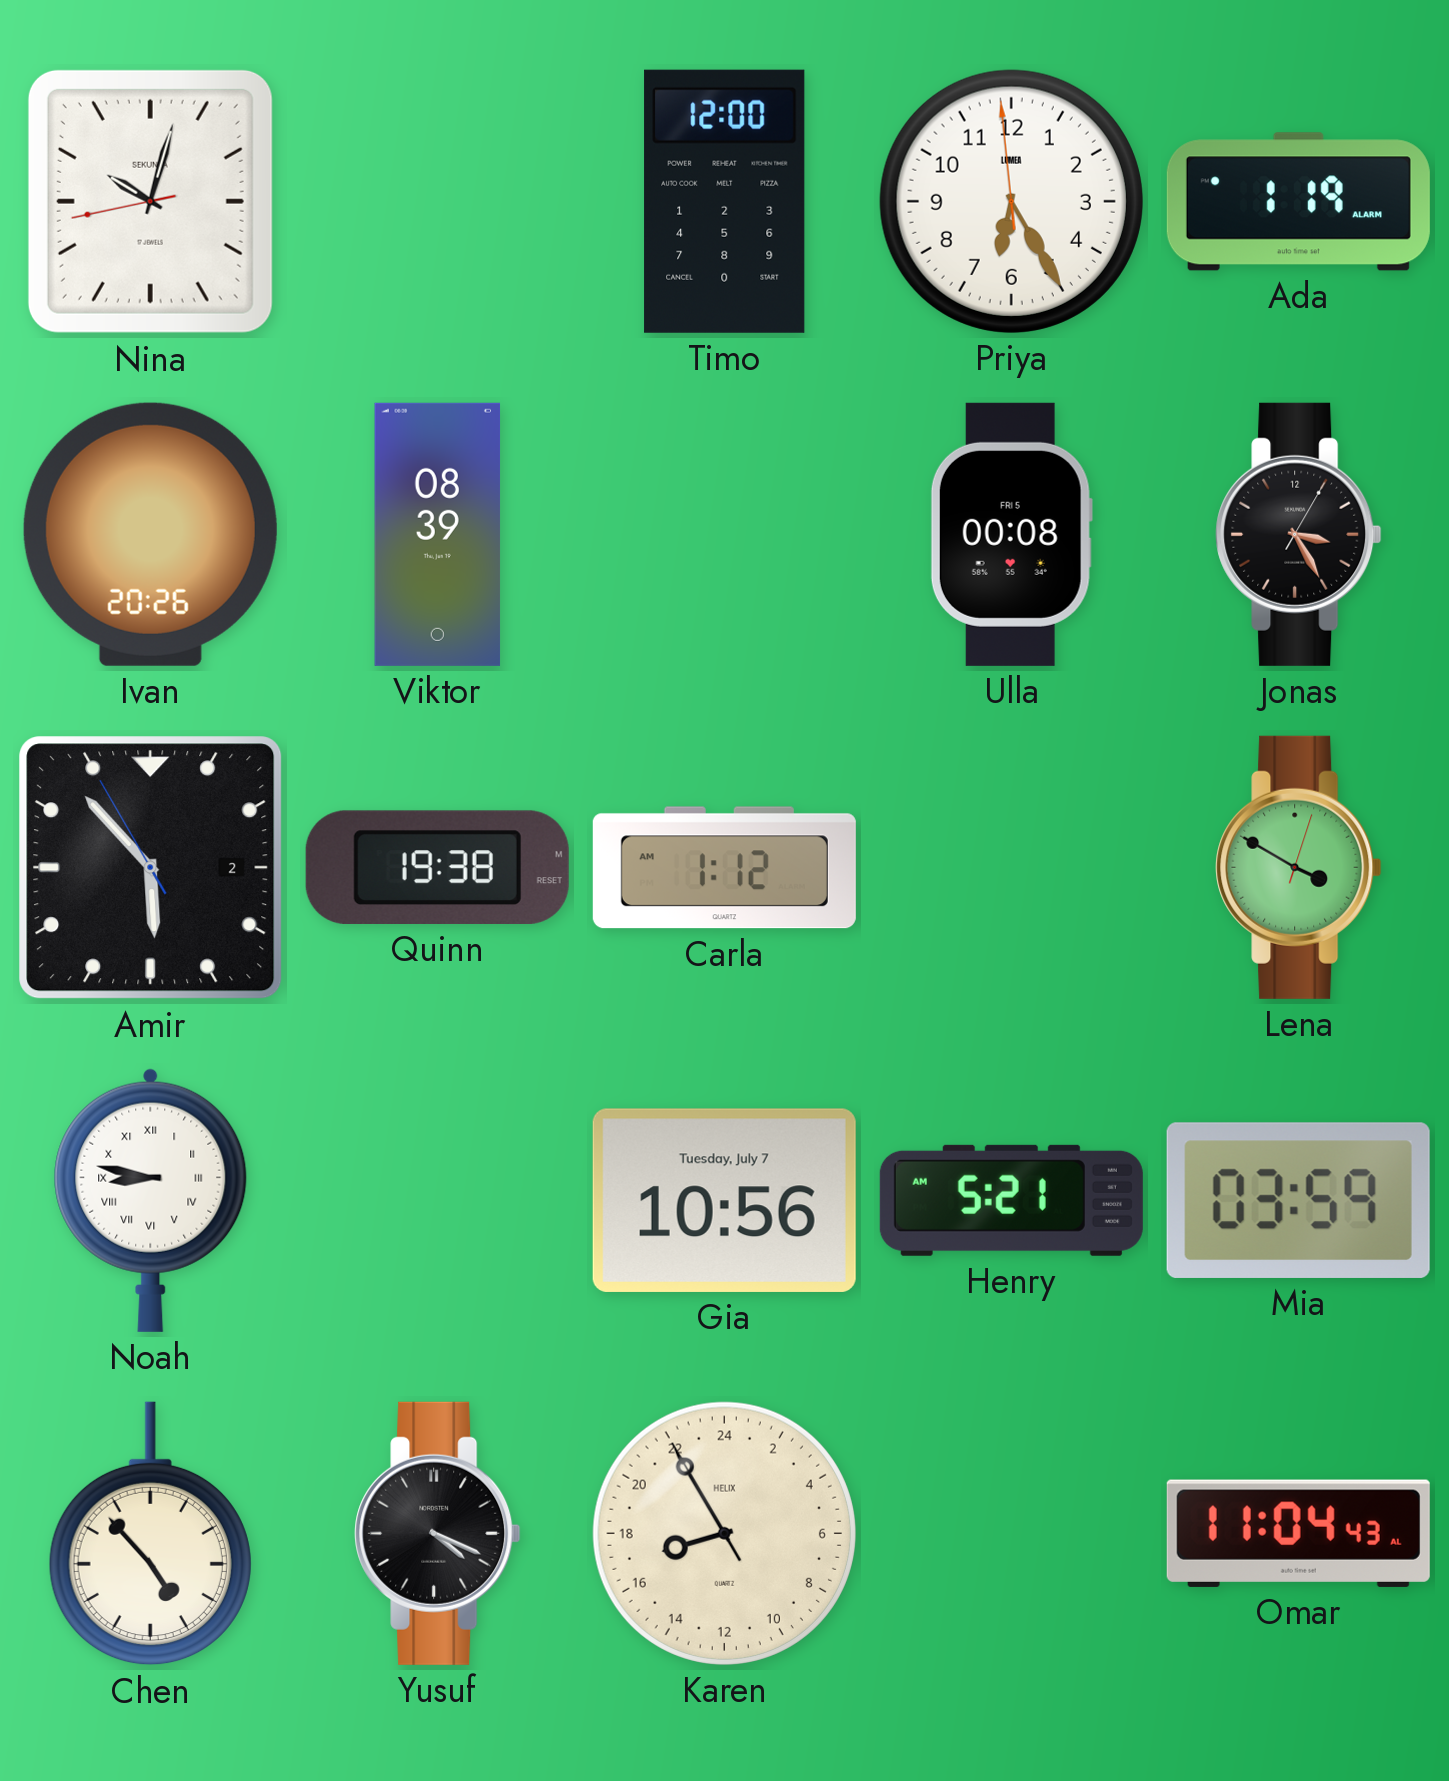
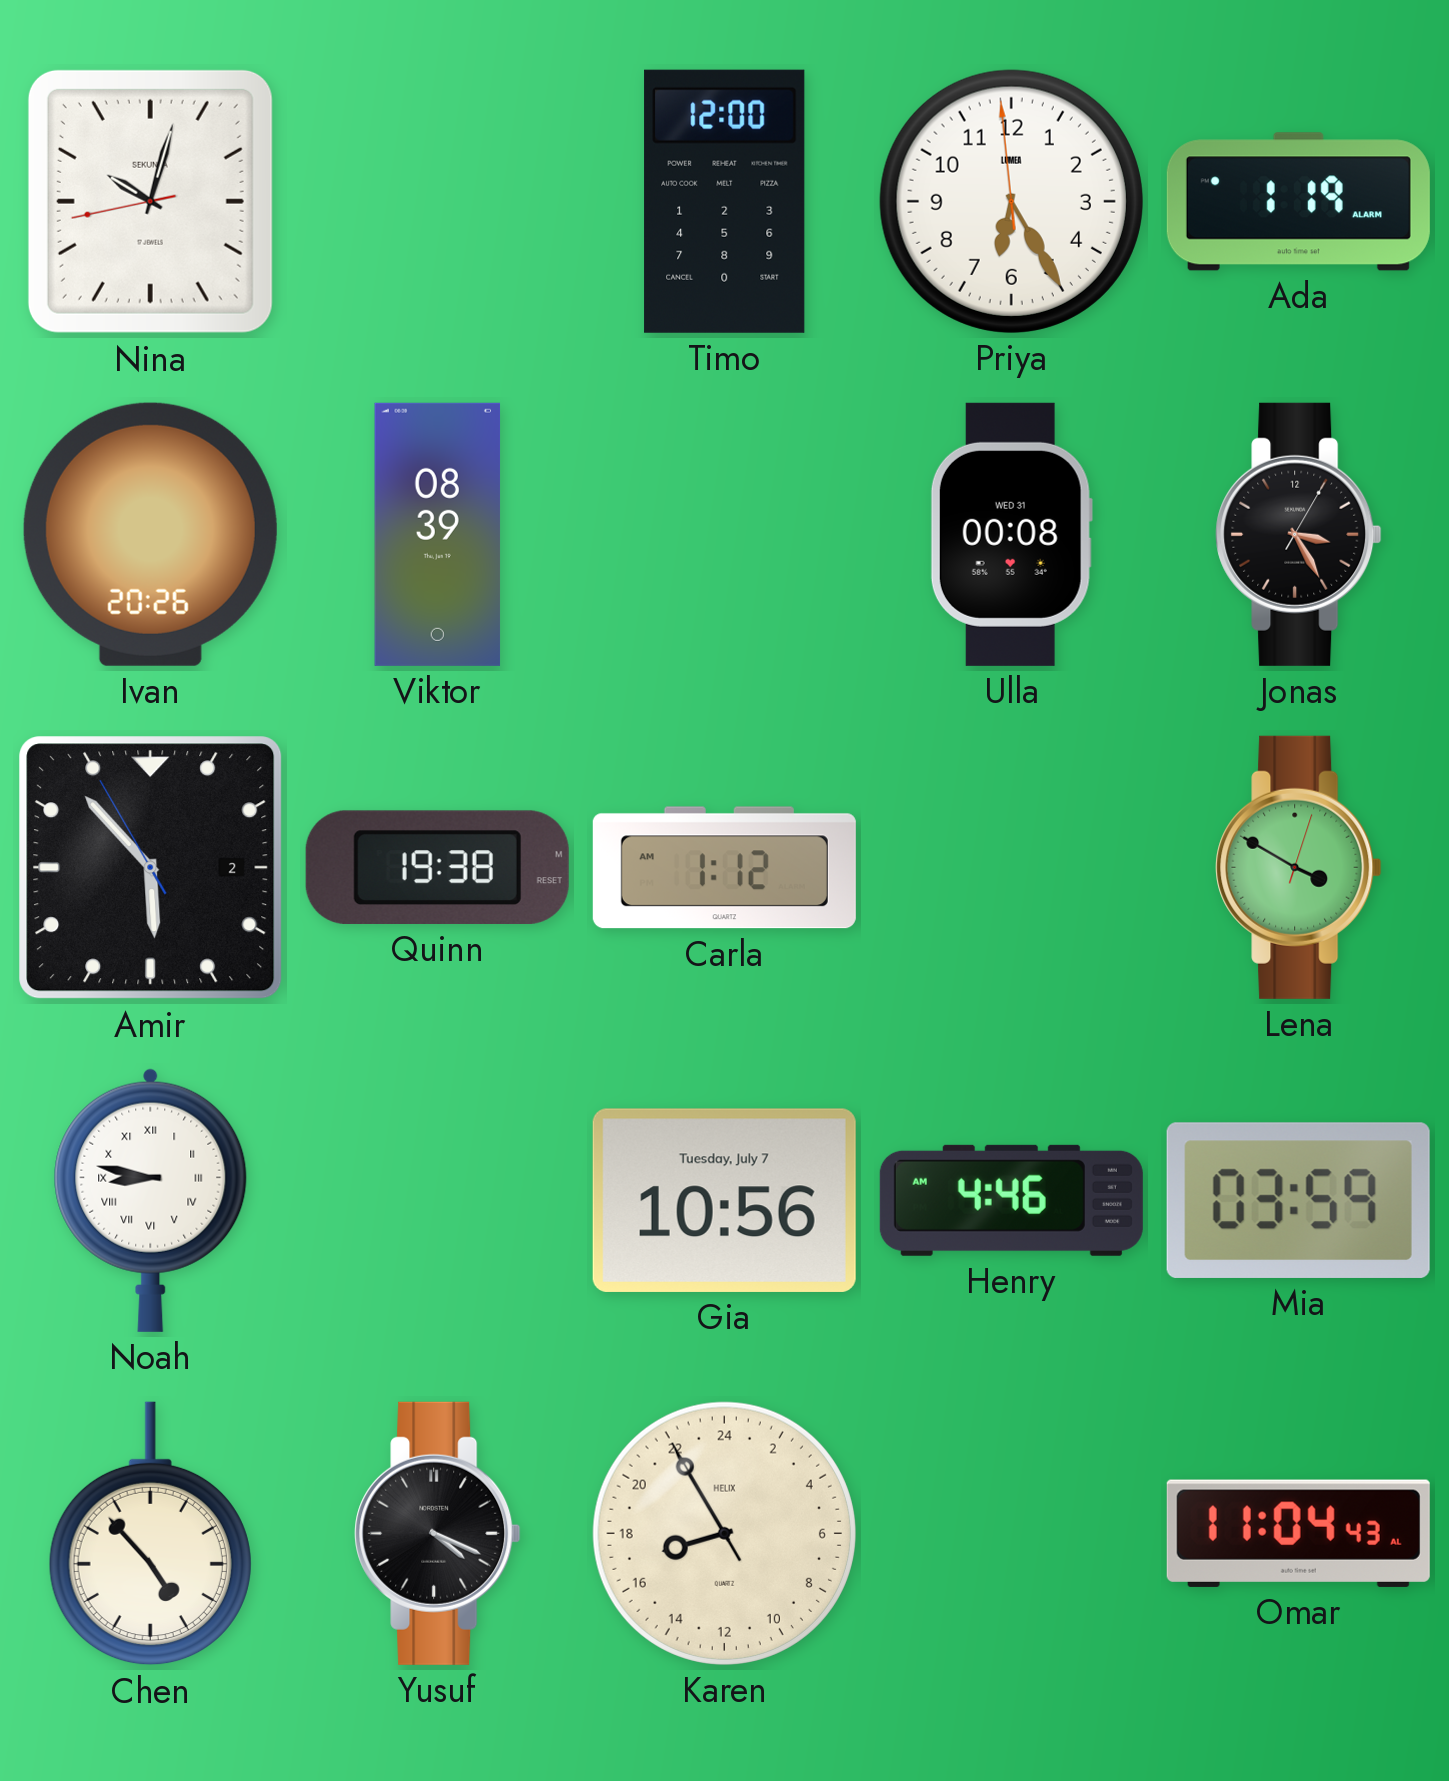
Ulla date: FRI 5 -> WED 31
Henry: 5:21 -> 4:46
